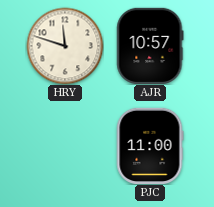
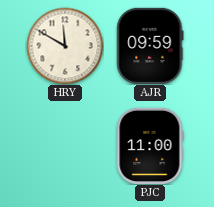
HRY: 11:48 -> 11:50
AJR: 10:57 -> 09:59
